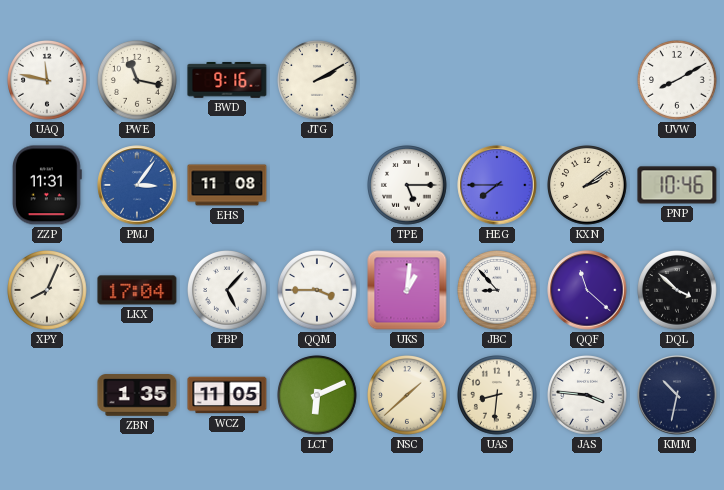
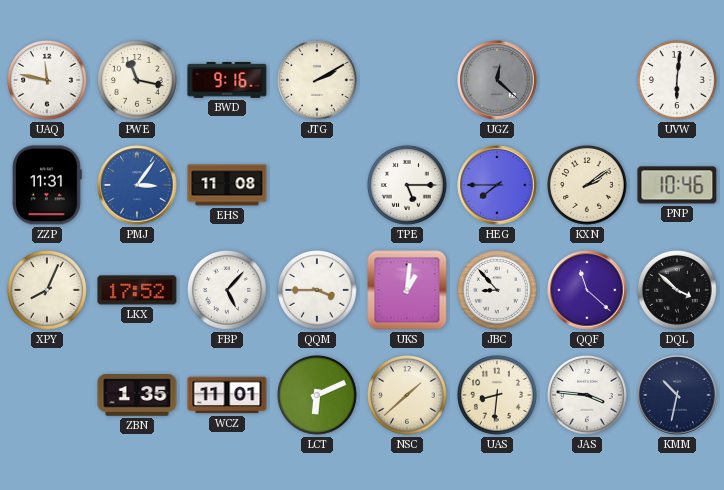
UGZ: none -> 12:22
UVW: 8:10 -> 6:01
LKX: 17:04 -> 17:52
WCZ: 11:05 -> 11:01
